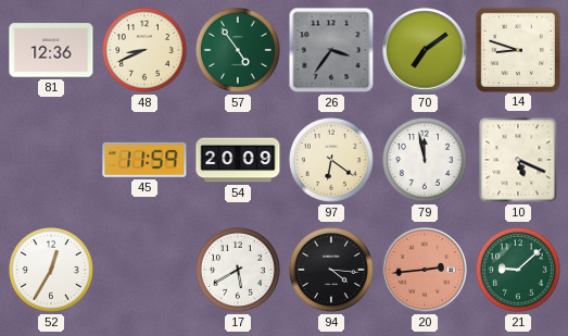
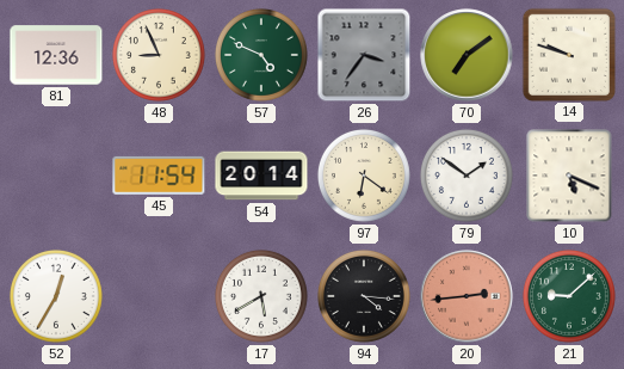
48: 8:41 -> 8:56
57: 4:54 -> 4:49
14: 8:48 -> 9:48
45: 11:59 -> 11:54
54: 20:09 -> 20:14
79: 11:58 -> 1:51
